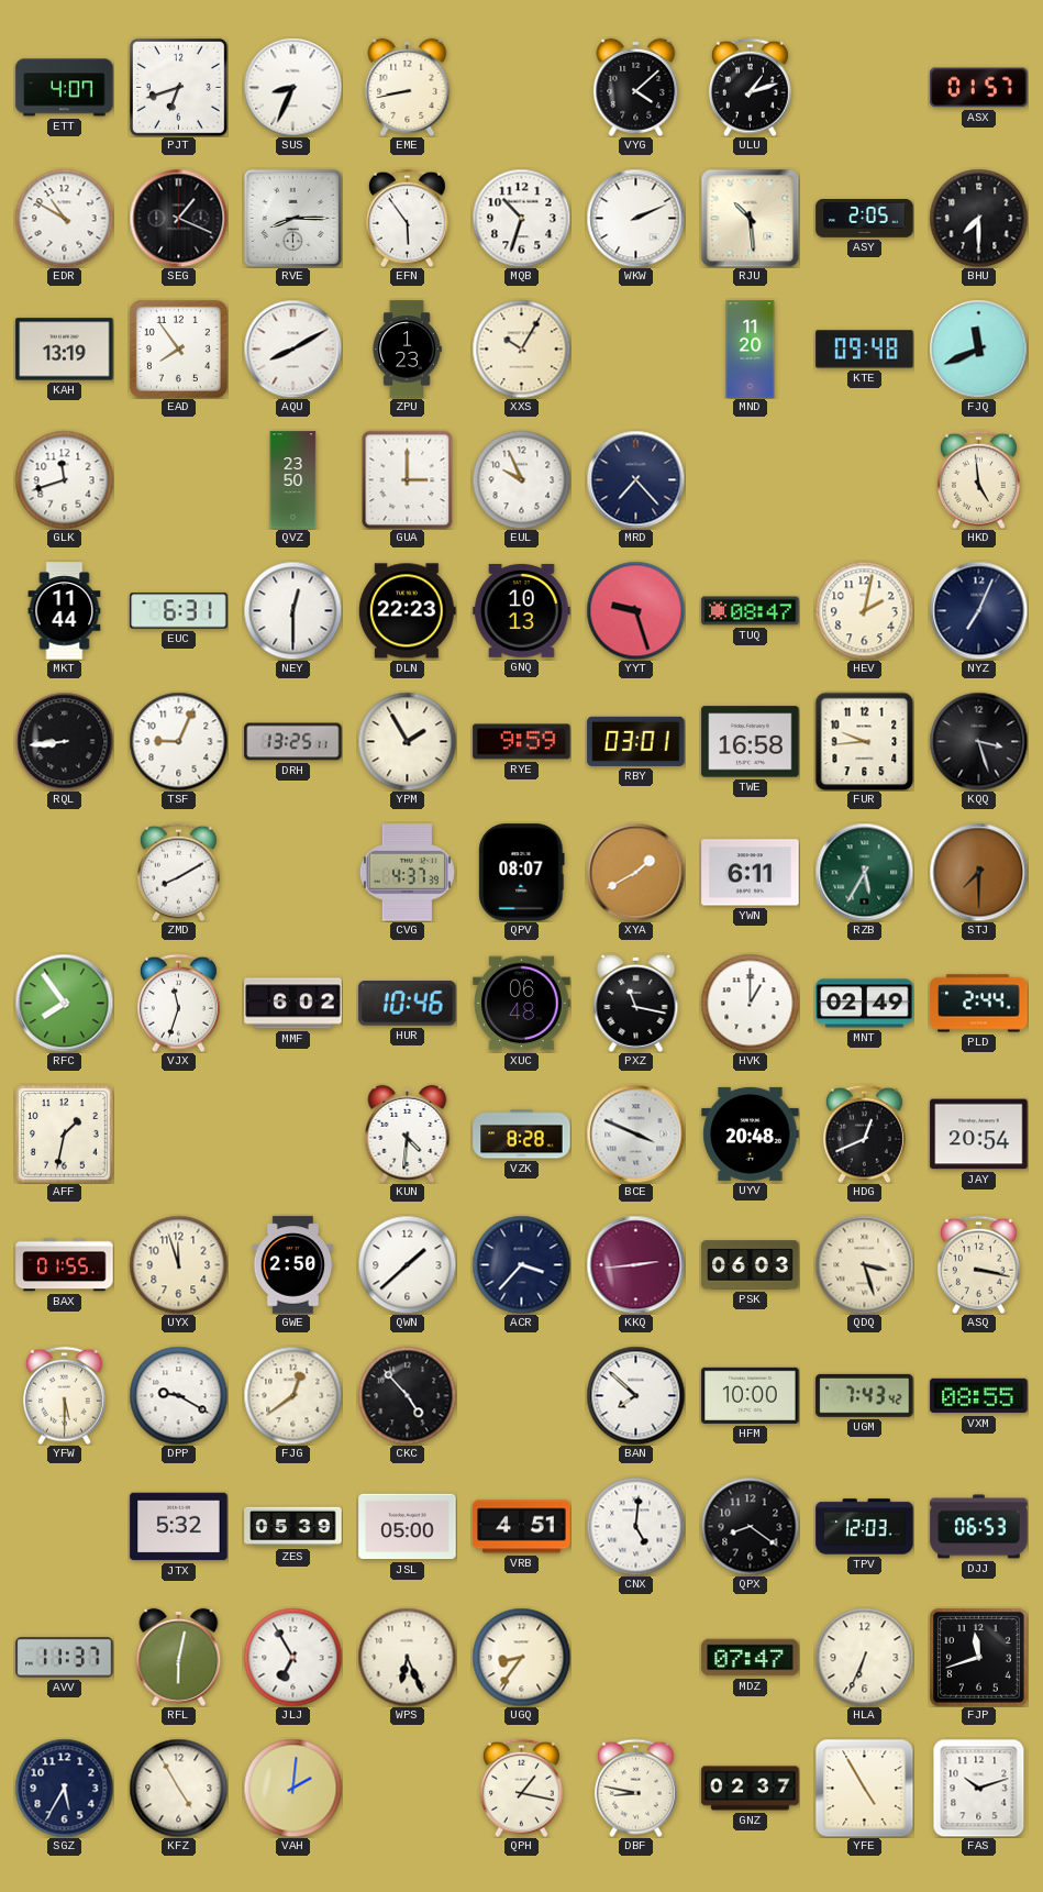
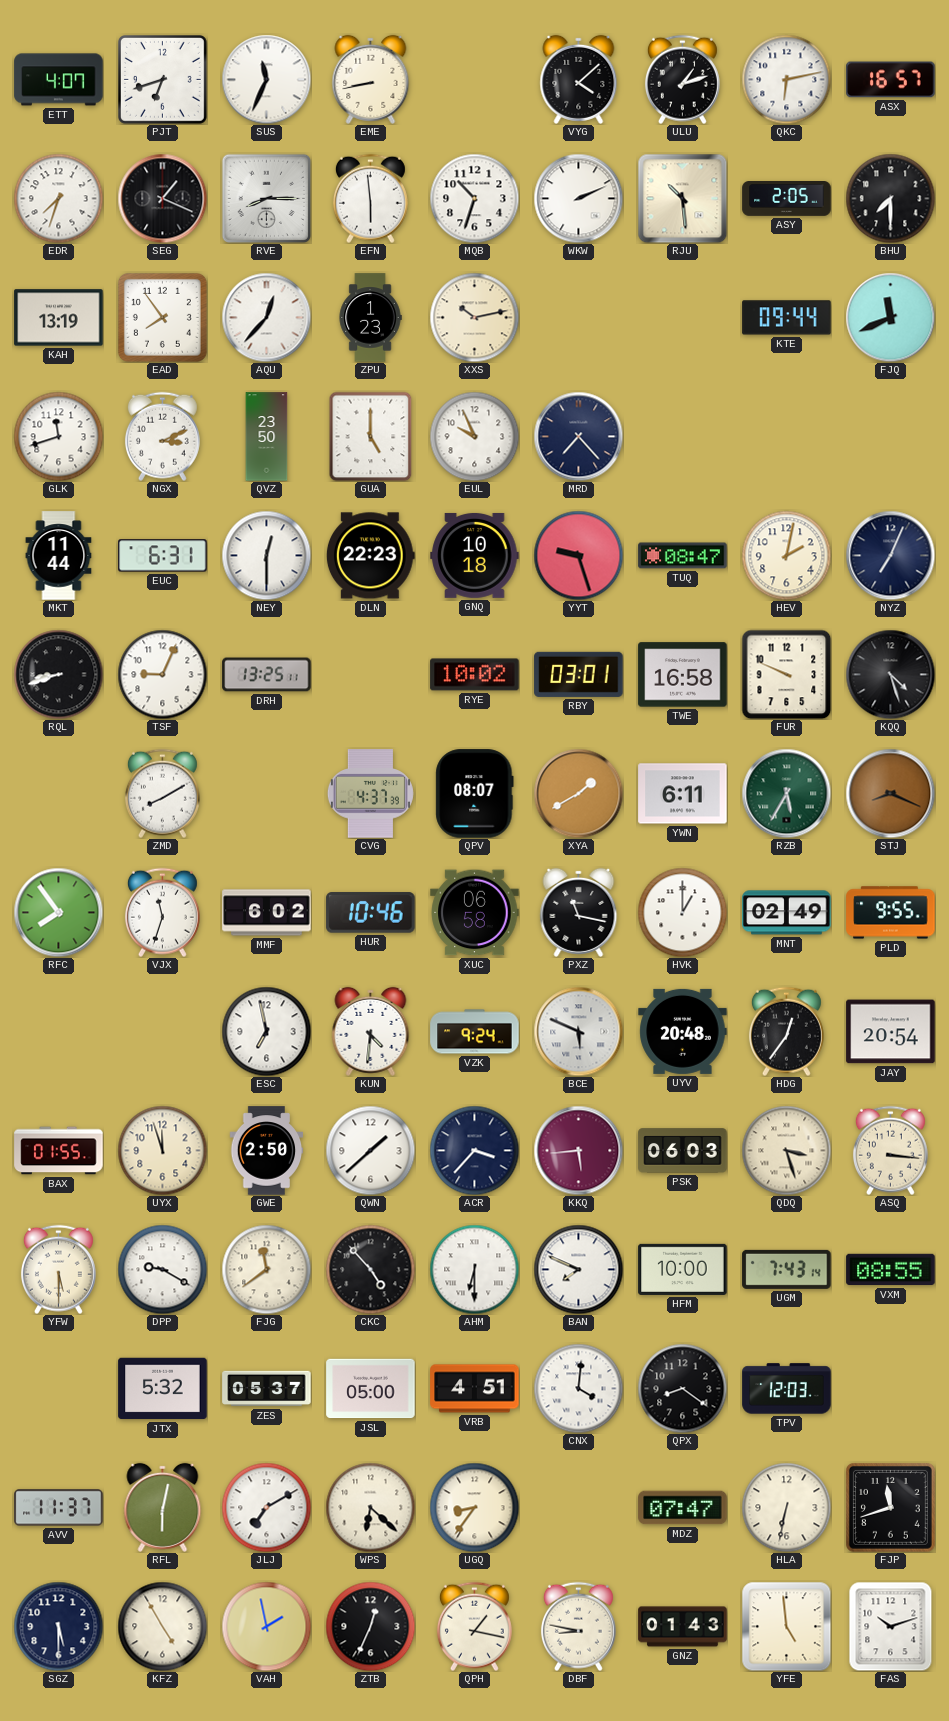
SUS: 8:34 -> 11:34
QKC: none -> 6:13
ASX: 01:57 -> 16:57
EDR: 10:50 -> 7:33
EFN: 5:54 -> 5:59
AQU: 8:10 -> 12:37
XXS: 10:05 -> 10:13
MND: 11:20 -> none
KTE: 09:48 -> 09:44
NGX: none -> 3:11
GUA: 3:00 -> 5:00
HKD: 4:59 -> none
GNQ: 10:13 -> 10:18
RQL: 8:44 -> 8:42
YPM: 1:55 -> none
RYE: 9:59 -> 10:02
FUR: 9:44 -> 9:49
KQQ: 3:27 -> 4:27
STJ: 7:30 -> 8:19
XUC: 06:48 -> 06:58
PLD: 2:44 -> 9:55
AFF: 1:32 -> none
ESC: none -> 6:58
VZK: 8:28 -> 9:24
BCE: 3:49 -> 5:49
HDG: 12:41 -> 12:36
KKQ: 2:44 -> 5:44
ASQ: 3:17 -> 3:16
FJG: 12:39 -> 11:39
AHM: none -> 6:30
BAN: 7:52 -> 7:49
UGM: 7:43:42 -> 7:43:14
ZES: 05:39 -> 05:37
CNX: 5:01 -> 4:01
DJJ: 06:53 -> none
JLJ: 6:55 -> 7:10
WPS: 6:26 -> 6:22
HLA: 6:34 -> 6:32
SGZ: 5:35 -> 5:30
VAH: 2:01 -> 1:58
ZTB: none -> 12:34
GNZ: 02:37 -> 01:43
YFE: 4:55 -> 4:59
